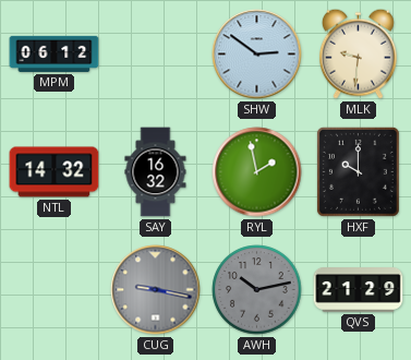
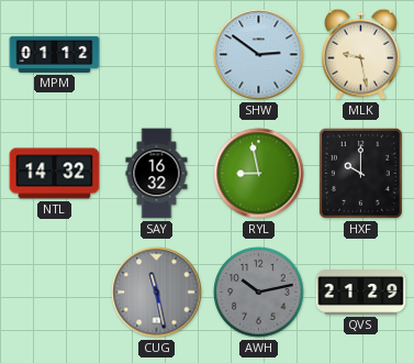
MPM: 06:12 -> 01:12
MLK: 9:31 -> 9:28
RYL: 1:58 -> 8:58
CUG: 9:17 -> 11:28
